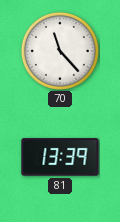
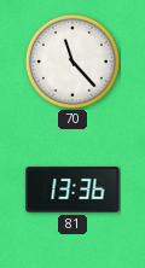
81: 13:39 -> 13:36
